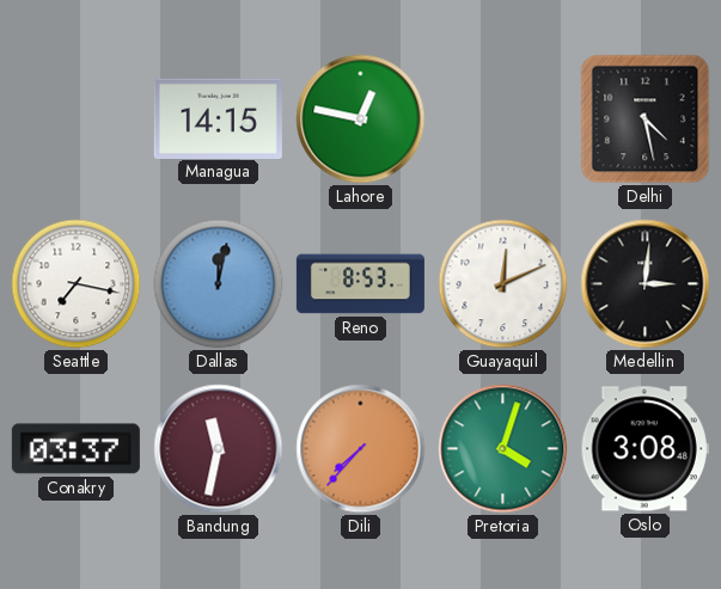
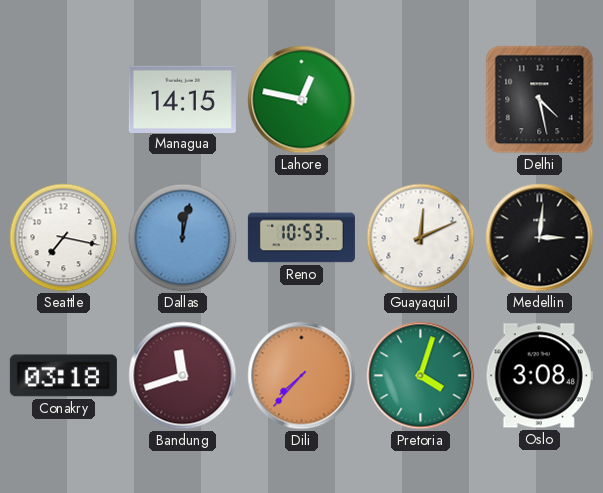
Reno: 8:53 -> 10:53
Conakry: 03:37 -> 03:18
Bandung: 11:32 -> 11:42
